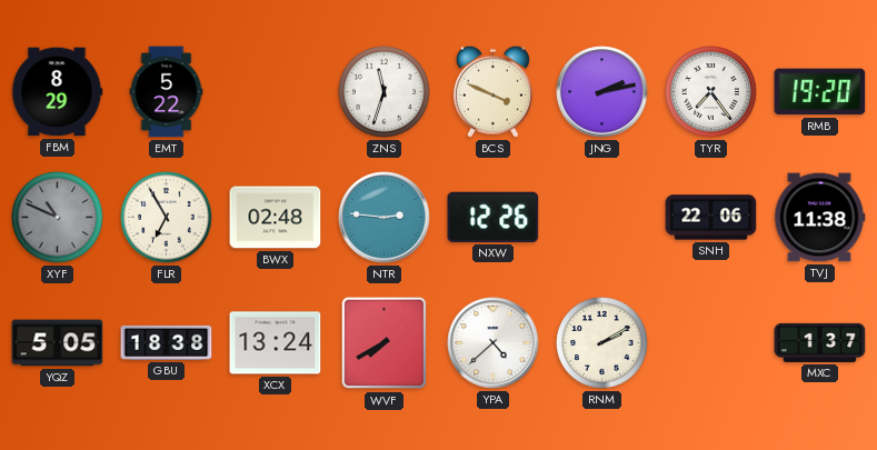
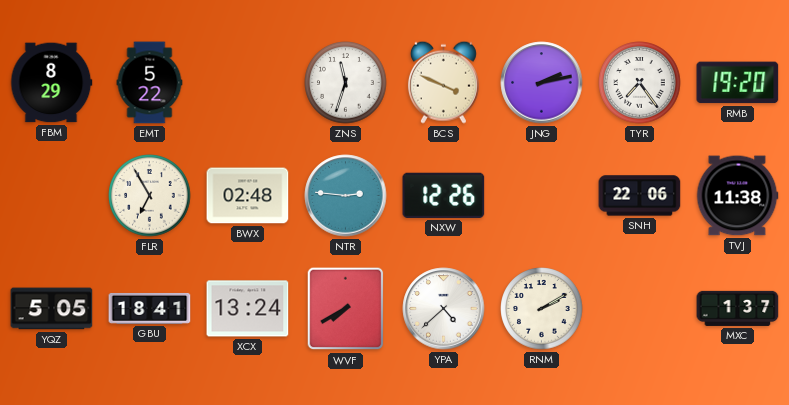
XYF: 10:49 -> none
GBU: 18:38 -> 18:41
